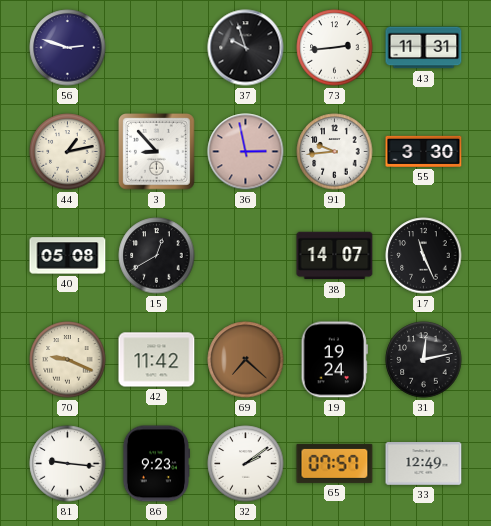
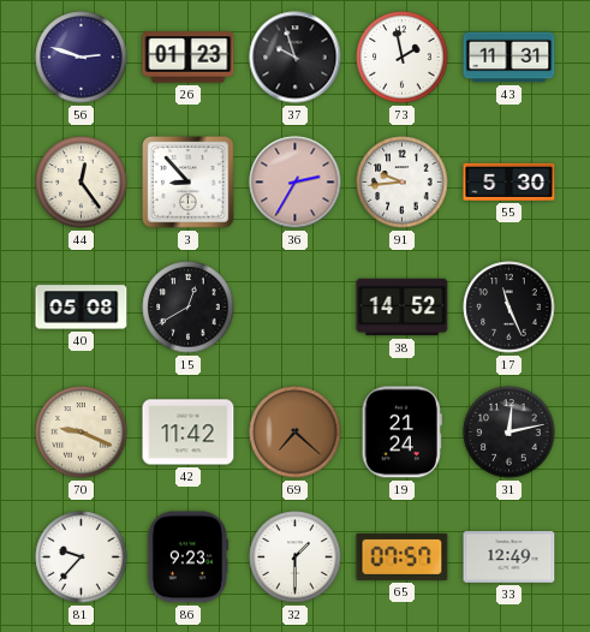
26: none -> 01:23
73: 2:44 -> 1:58
44: 1:13 -> 12:24
36: 2:58 -> 2:35
55: 3:30 -> 5:30
38: 14:07 -> 14:52
19: 19:24 -> 21:24
81: 9:16 -> 9:37
32: 2:09 -> 1:30
